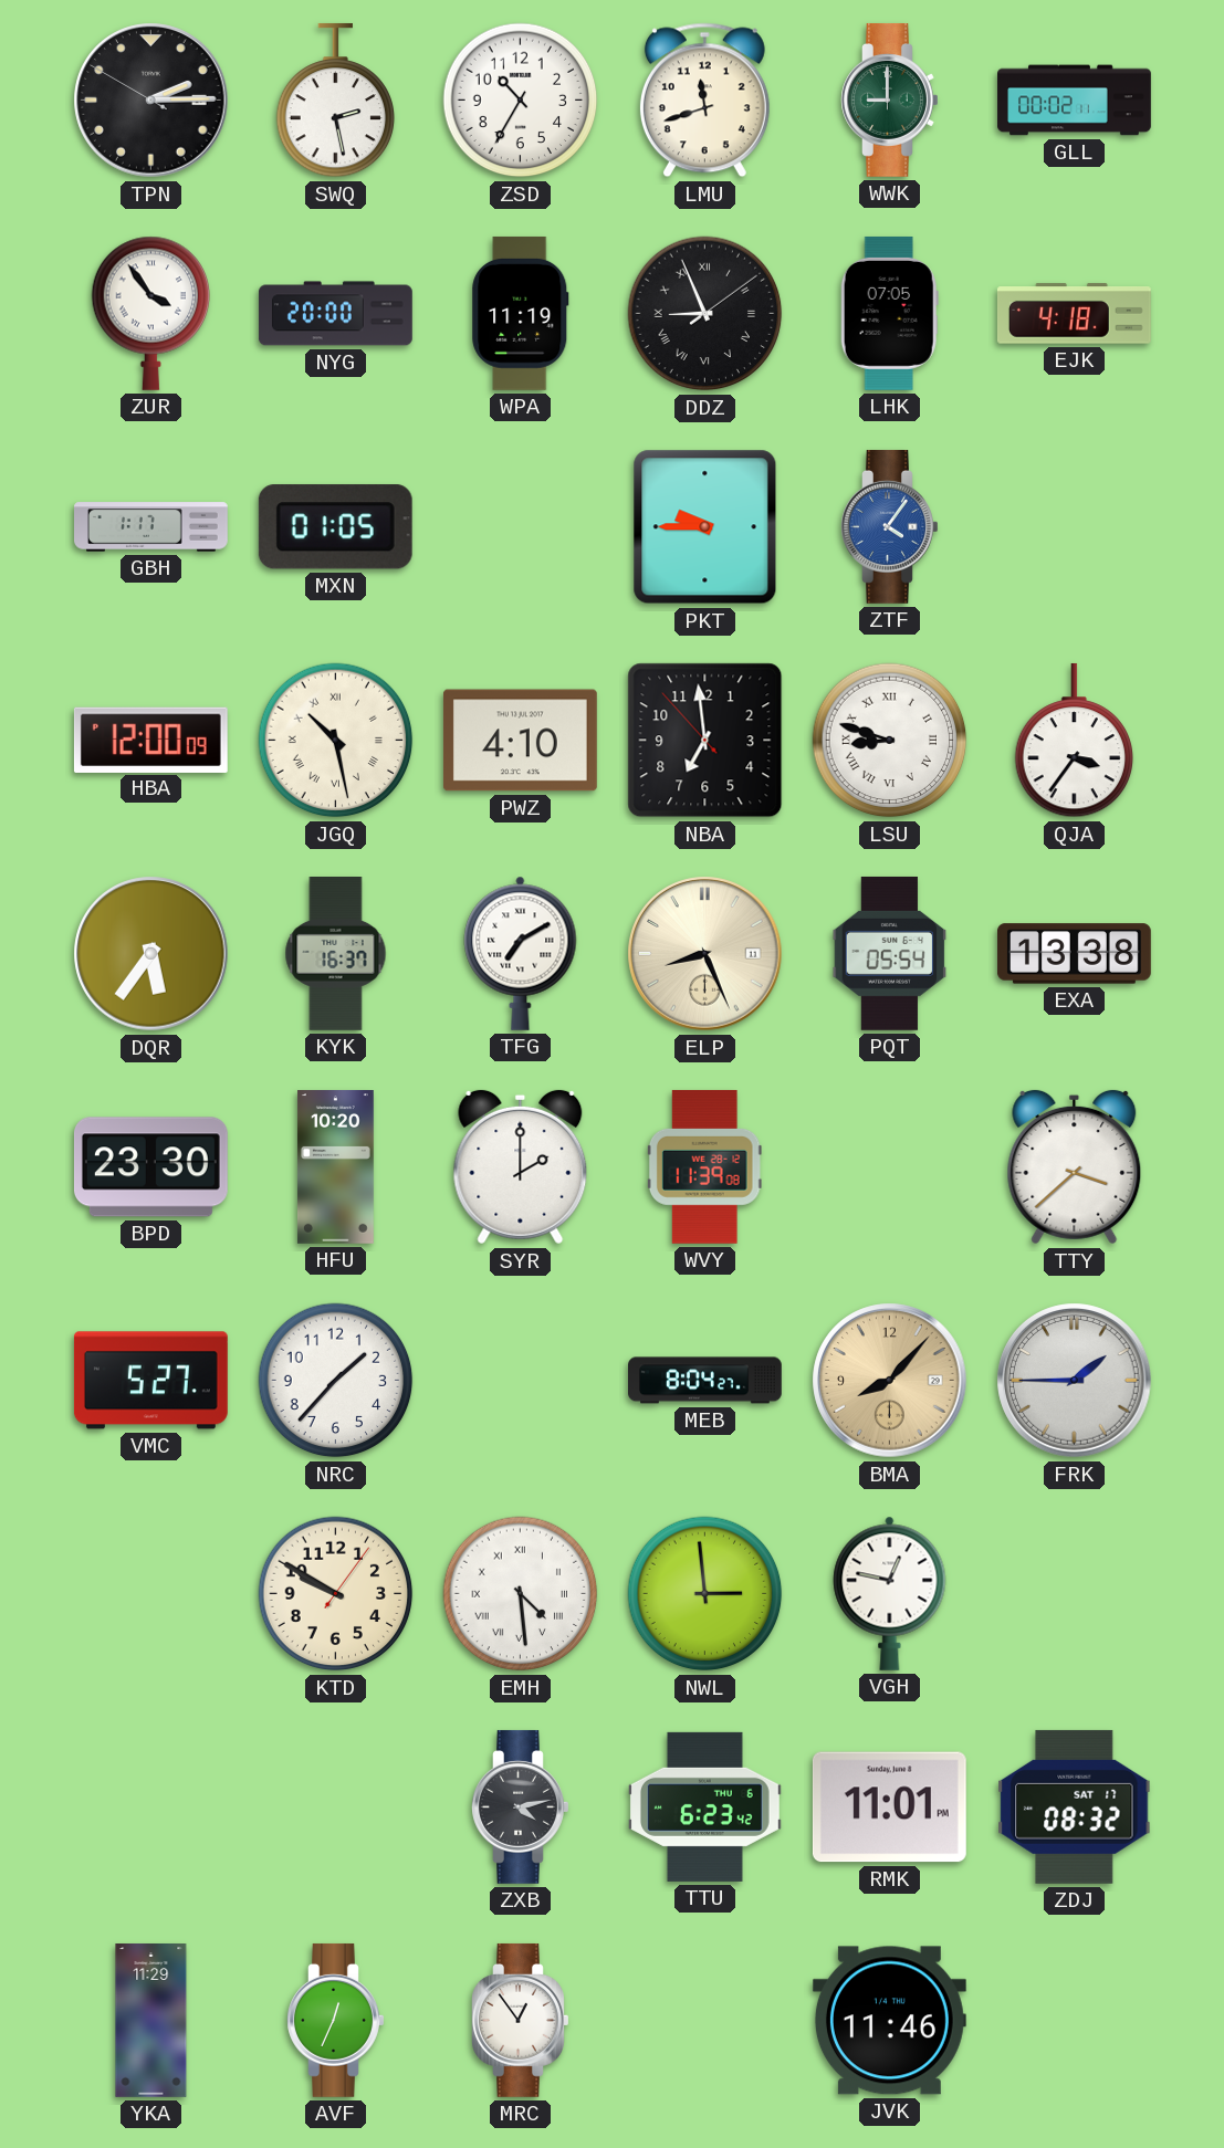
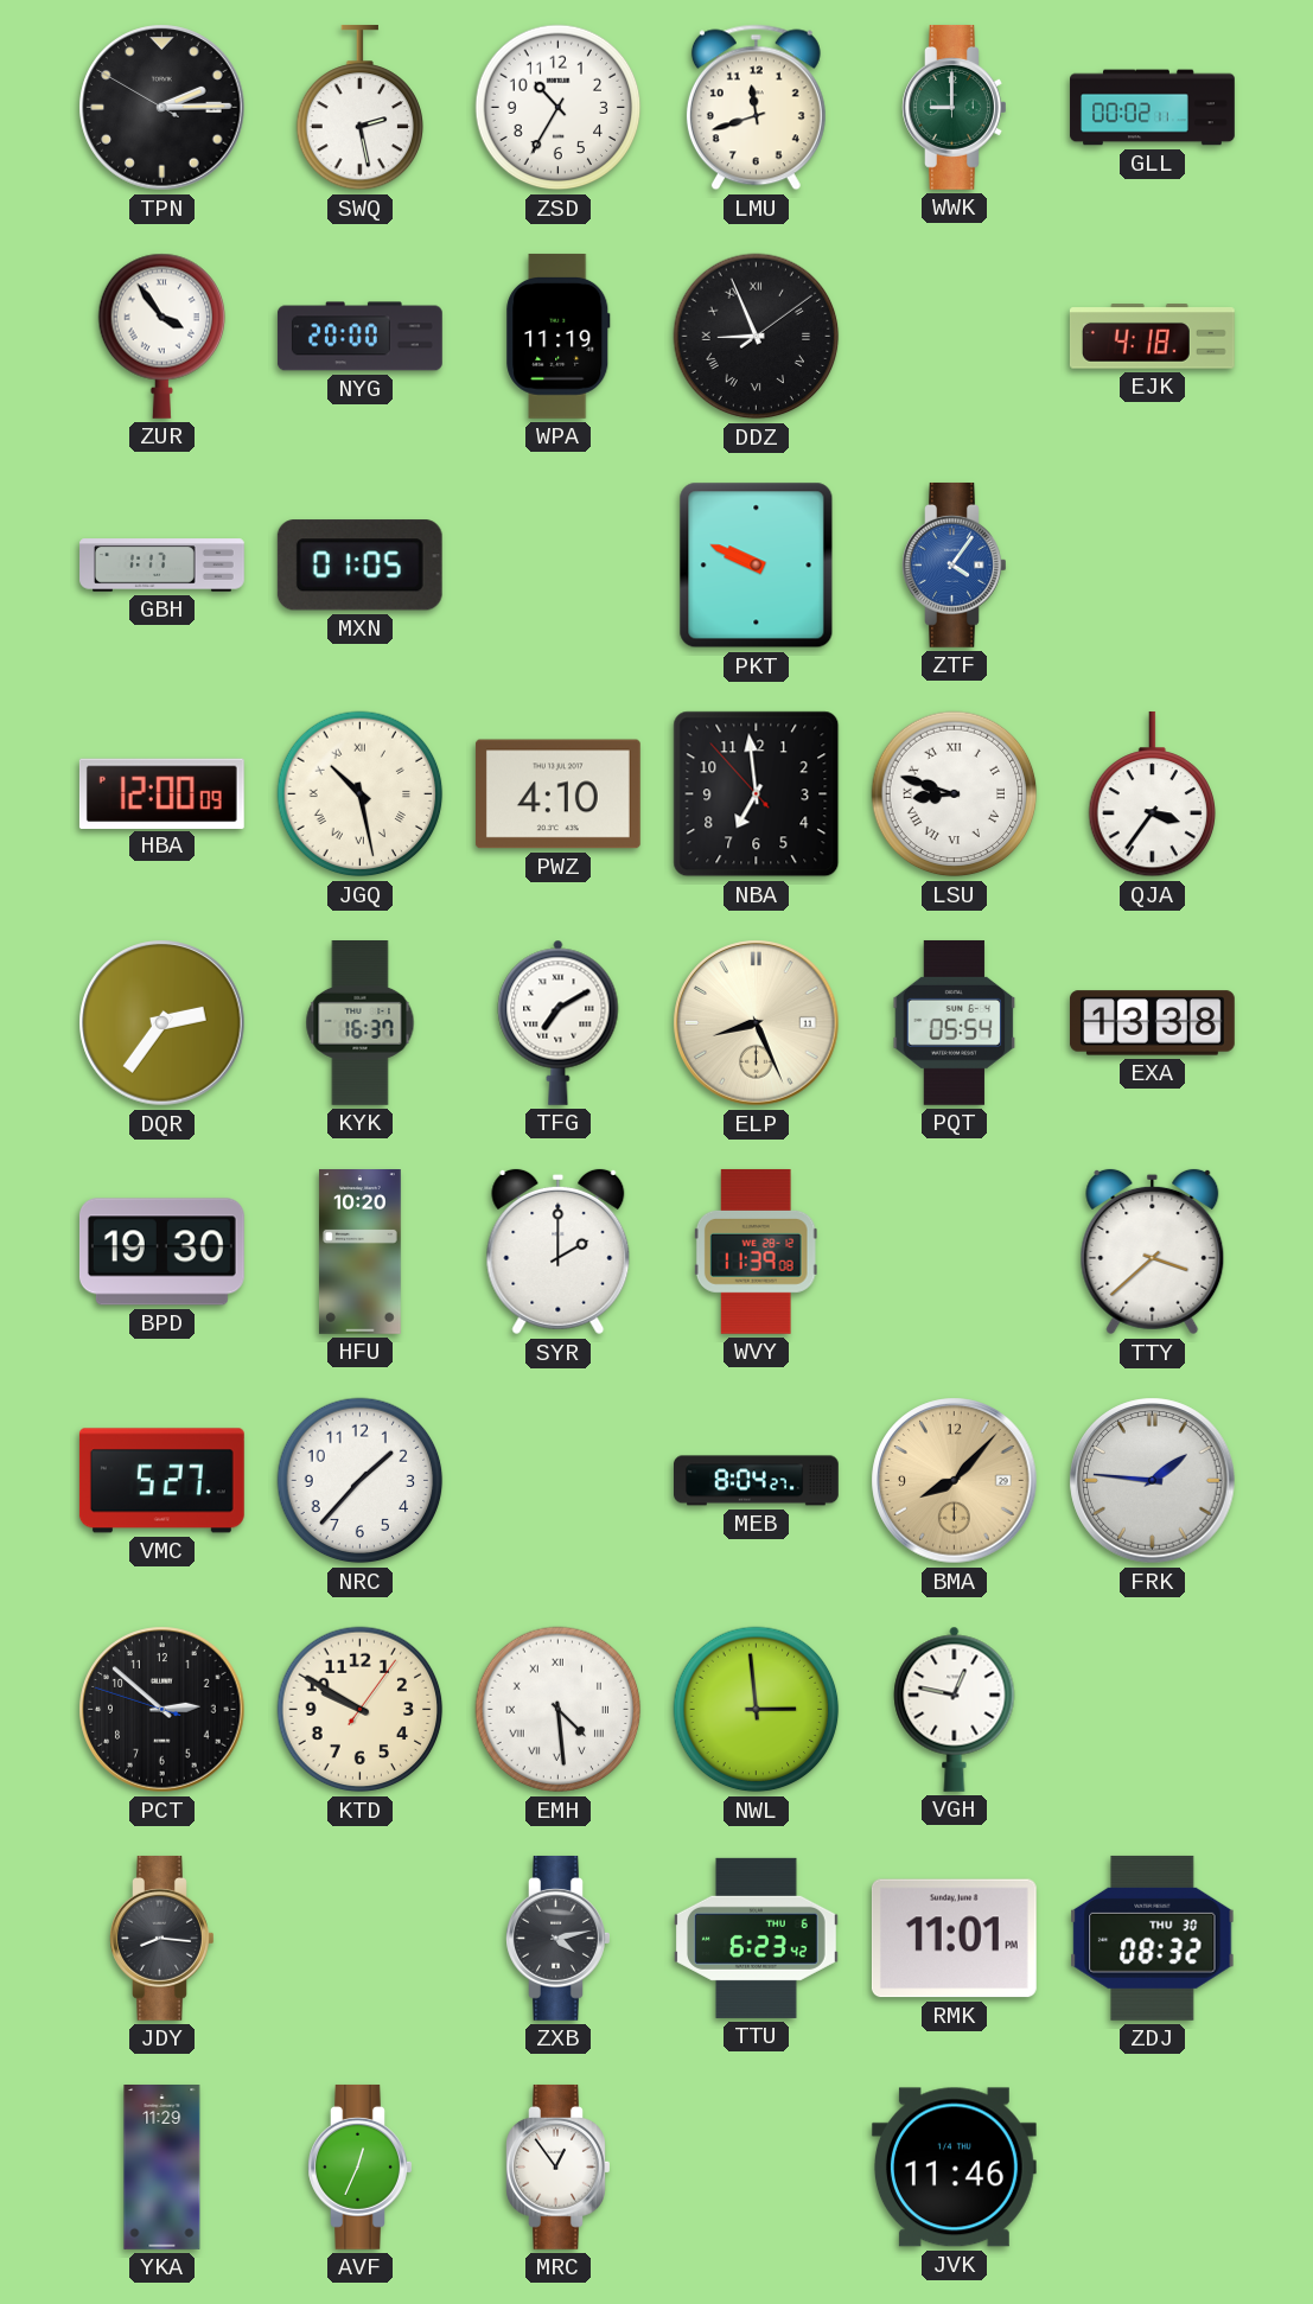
LHK: 07:05 -> none
PKT: 9:45 -> 9:49
DQR: 5:36 -> 2:36
BPD: 23:30 -> 19:30
FRK: 1:45 -> 1:46
PCT: none -> 2:51
JDY: none -> 8:16
ZDJ date: SAT 17 -> THU 30
